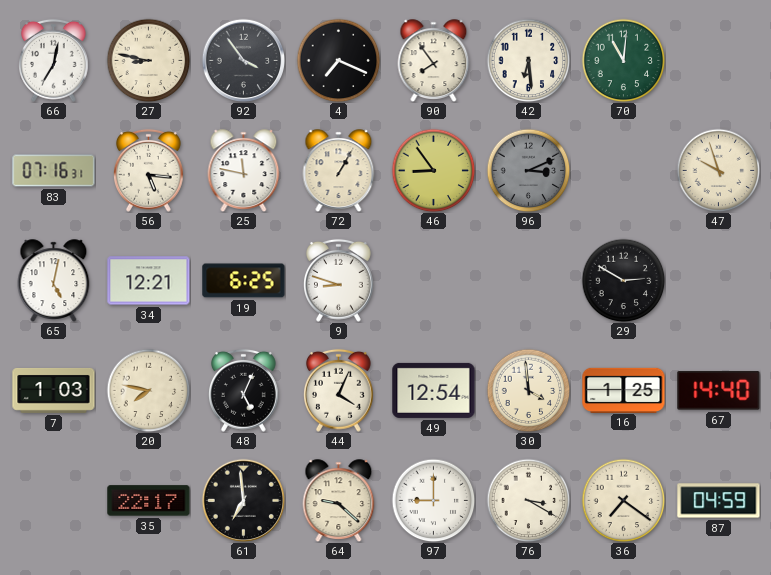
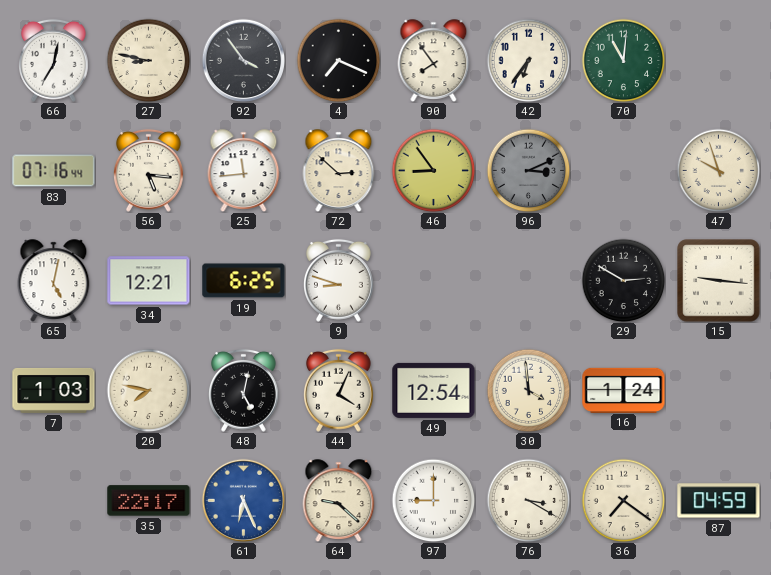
42: 6:29 -> 6:36
83: 07:16:31 -> 07:16:44
25: 11:47 -> 11:44
72: 1:05 -> 2:52
15: none -> 9:16
48: 5:04 -> 5:02
16: 1:25 -> 1:24
67: 14:40 -> none
61: 6:59 -> 6:26
61 dial: black -> blue
